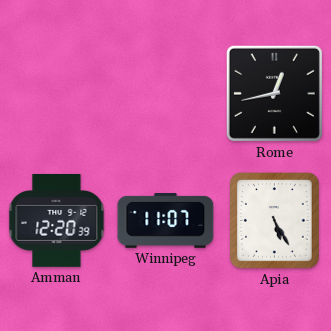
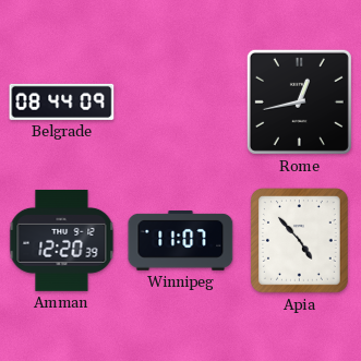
Belgrade: none -> 08:44
Apia: 5:25 -> 4:53
